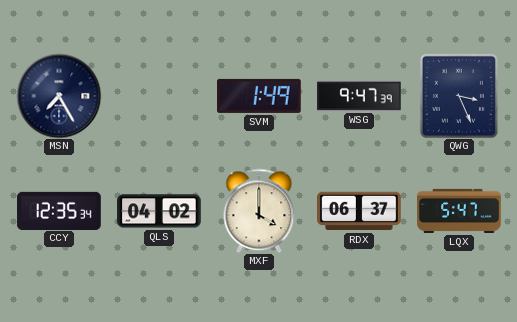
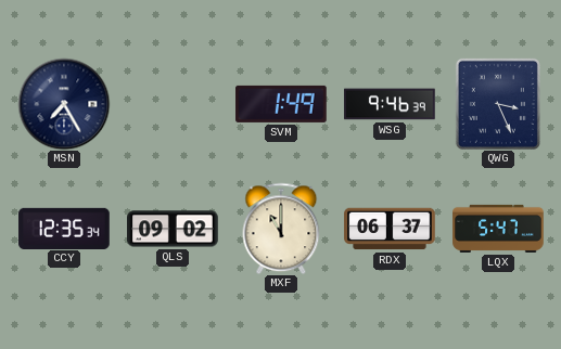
WSG: 9:47 -> 9:46
QLS: 04:02 -> 09:02
MXF: 4:00 -> 11:00
